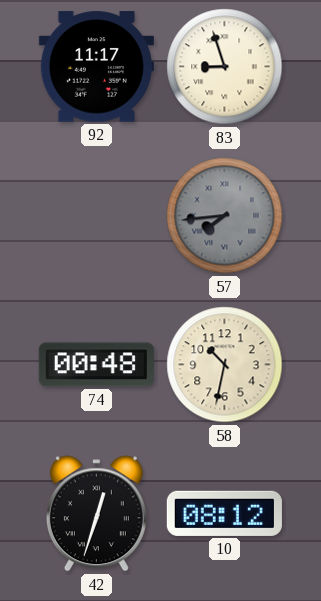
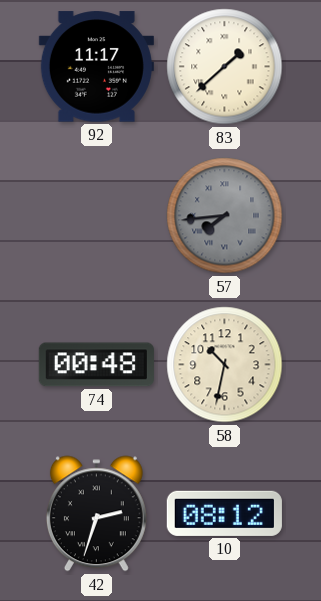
83: 8:57 -> 1:38
42: 12:33 -> 2:33
